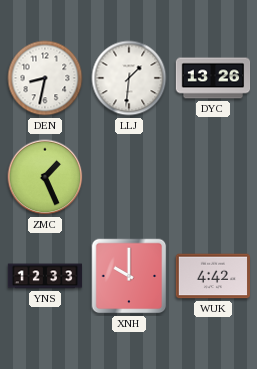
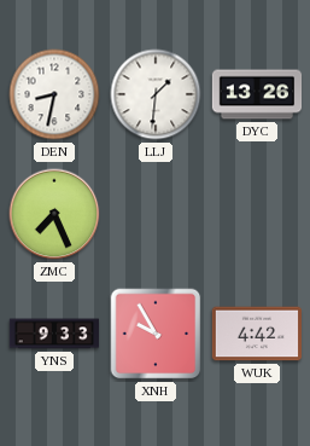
ZMC: 1:26 -> 7:26
YNS: 12:33 -> 9:33
XNH: 10:00 -> 9:55
